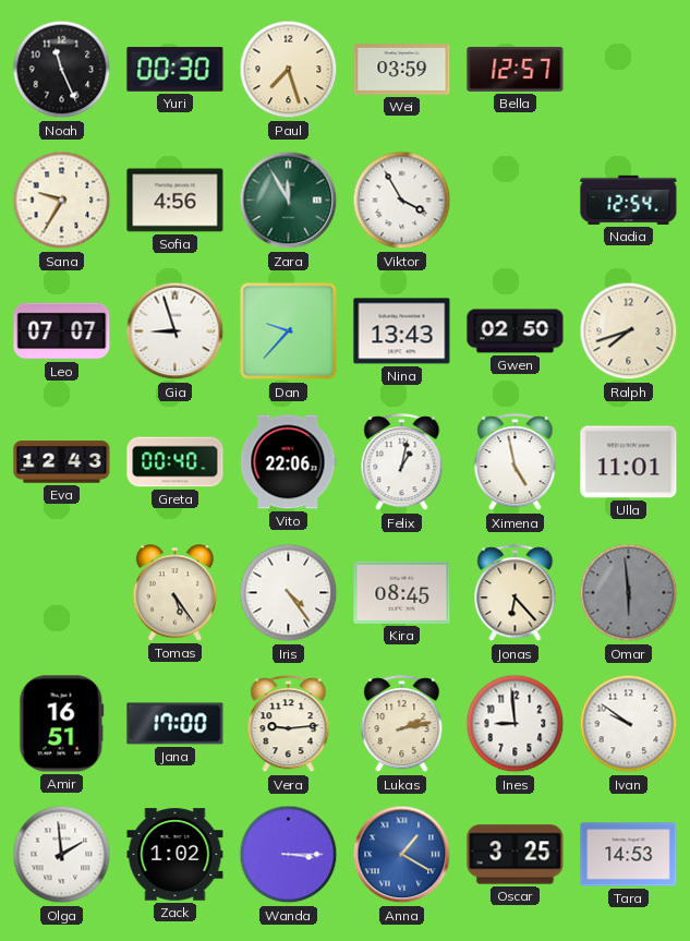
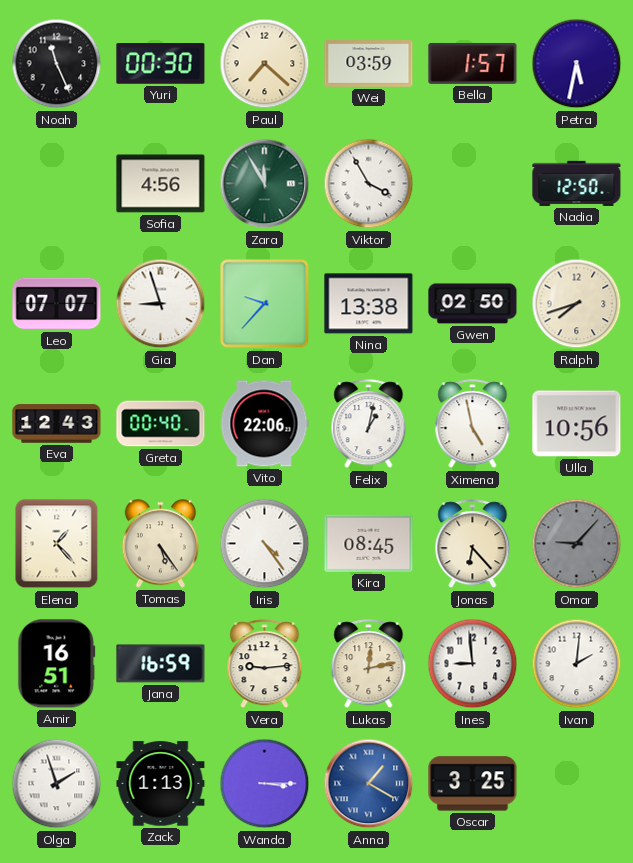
Paul: 7:27 -> 7:22
Bella: 12:57 -> 1:57
Petra: none -> 5:32
Sana: 9:35 -> none
Nadia: 12:54 -> 12:50
Nina: 13:43 -> 13:38
Ulla: 11:01 -> 10:56
Elena: none -> 1:23
Omar: 5:59 -> 9:07
Jana: 17:00 -> 16:59
Lukas: 2:13 -> 12:13
Ivan: 9:51 -> 2:01
Olga: 1:59 -> 1:57
Zack: 1:02 -> 1:13
Tara: 14:53 -> none
